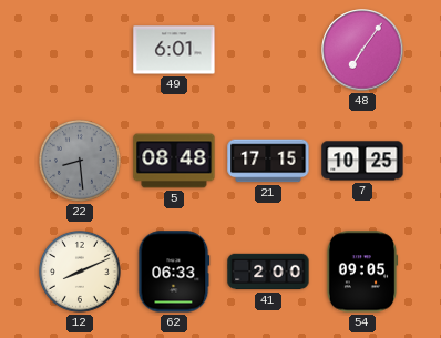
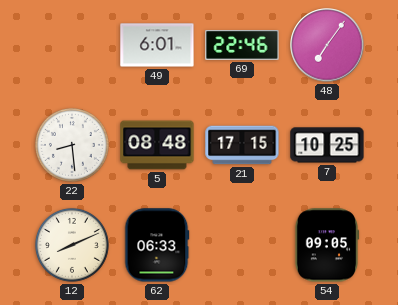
69: none -> 22:46
22 dial: grey -> white
41: 2:00 -> none
